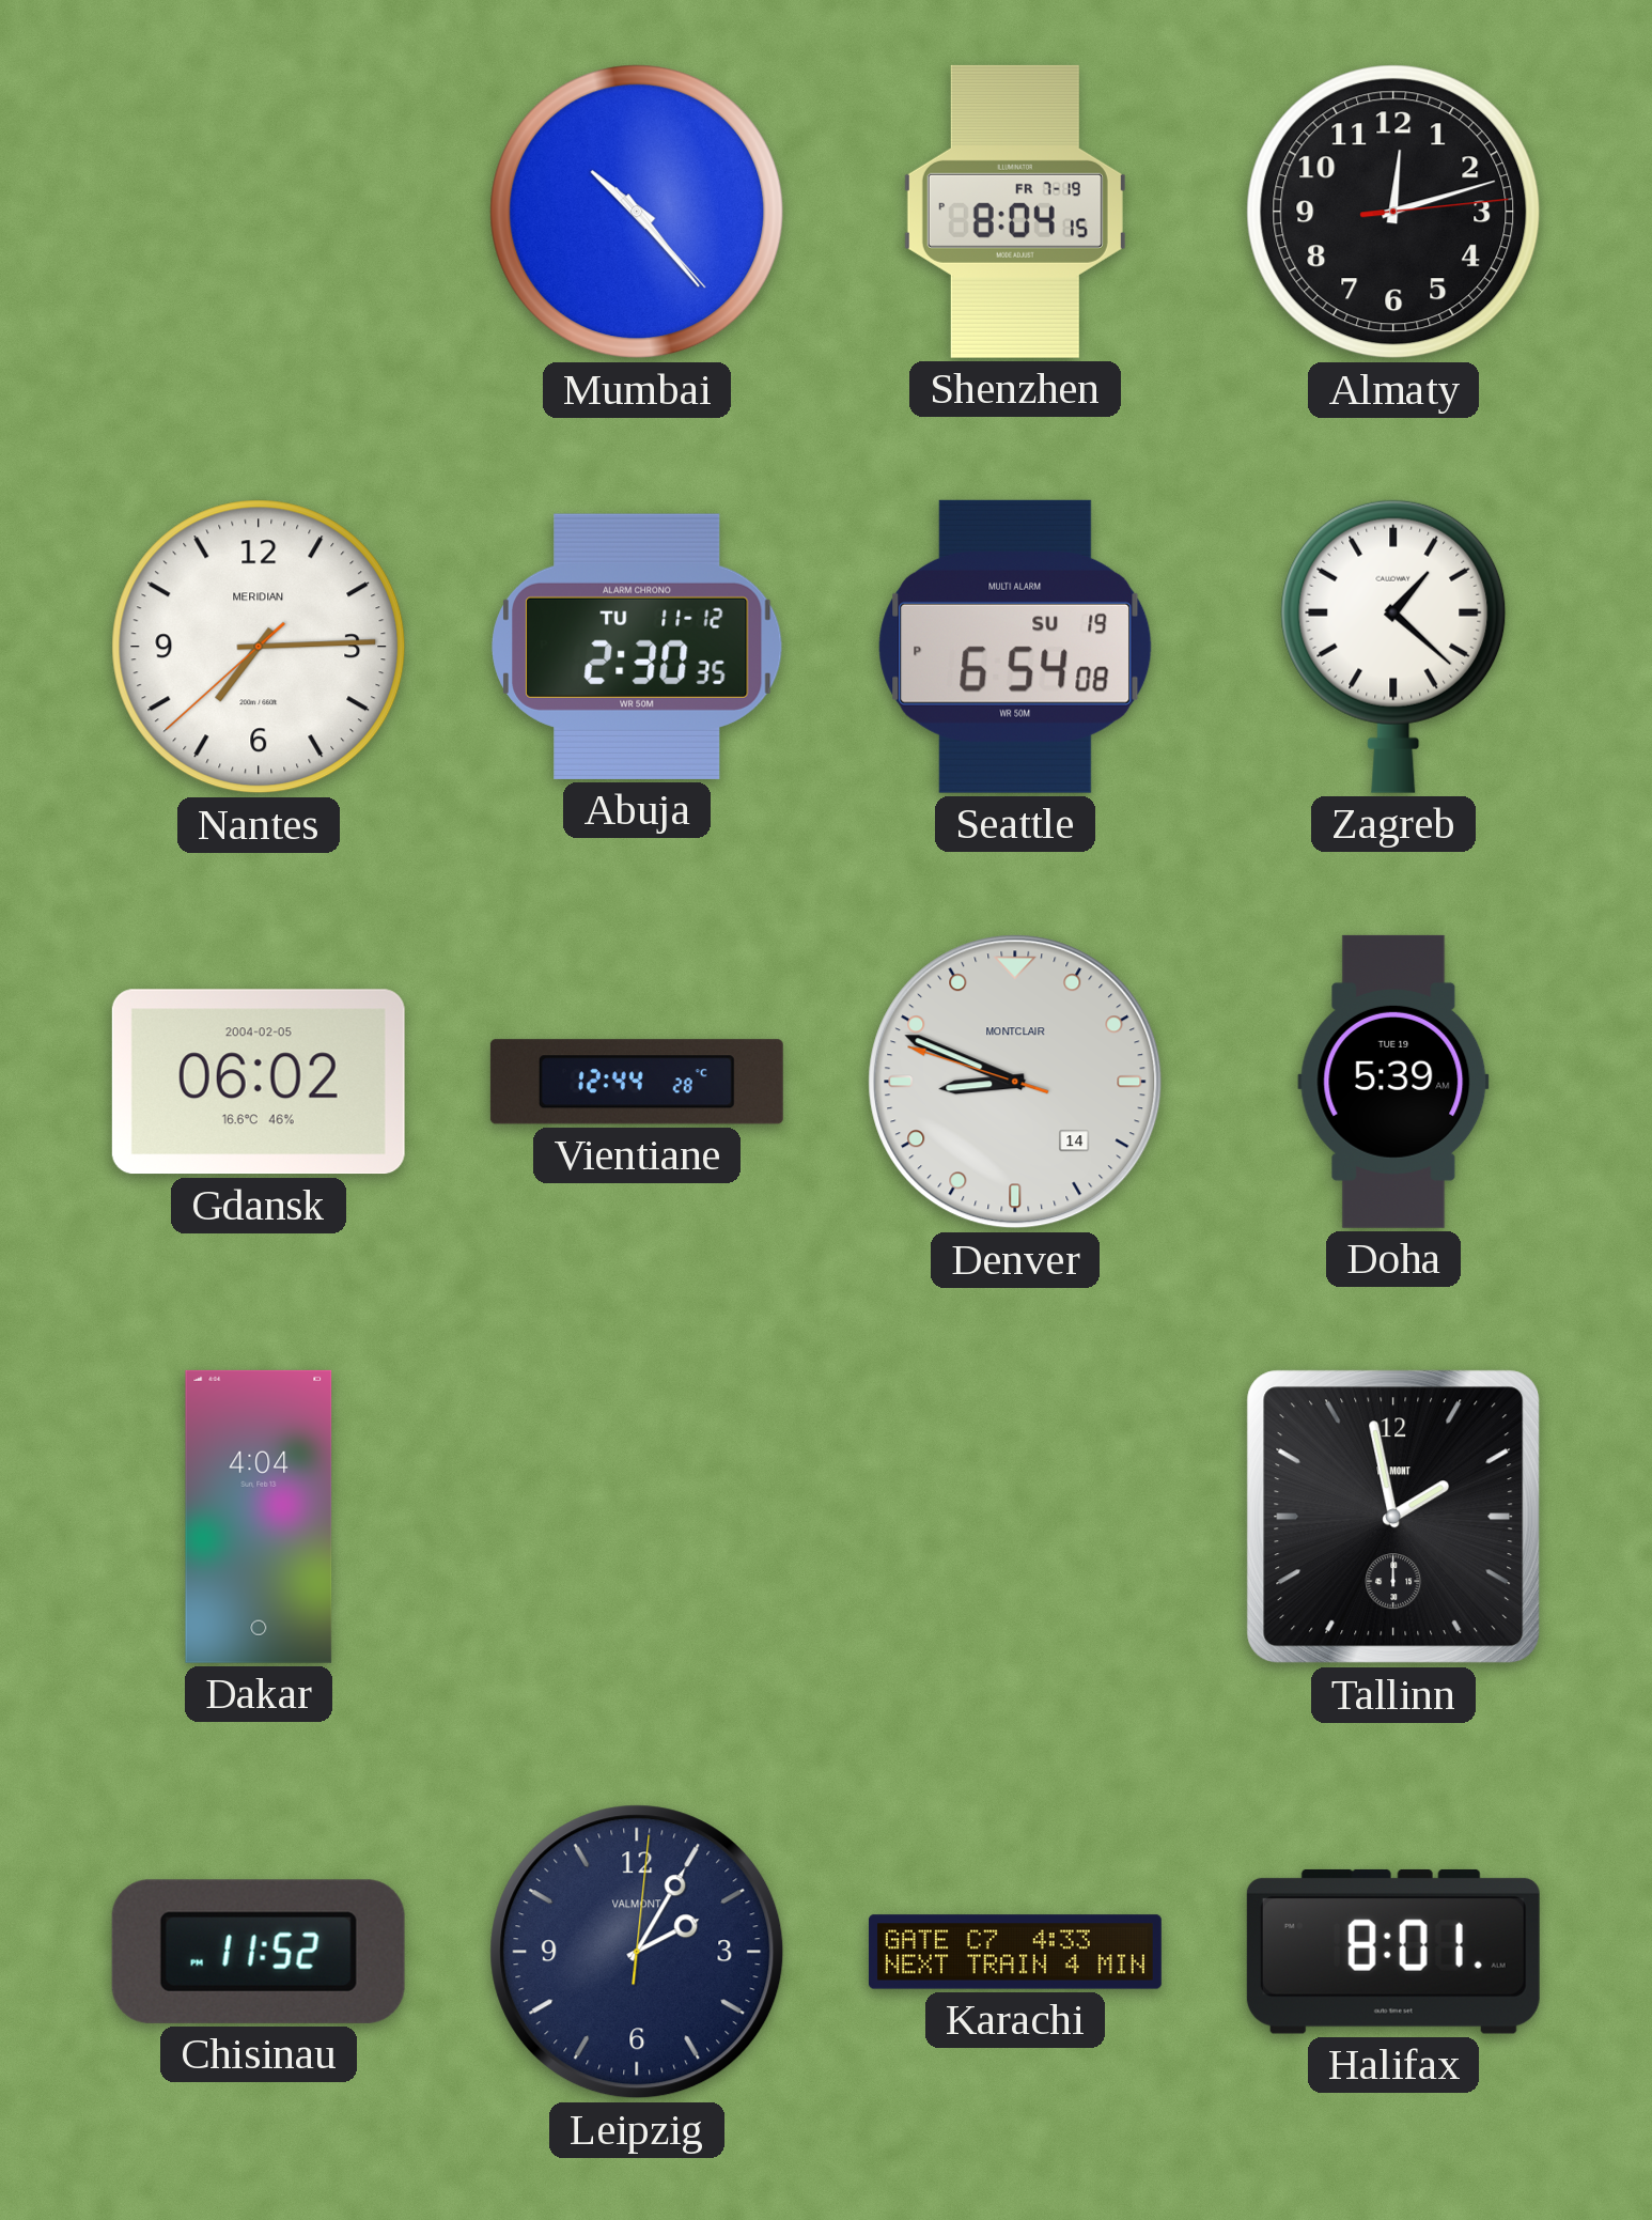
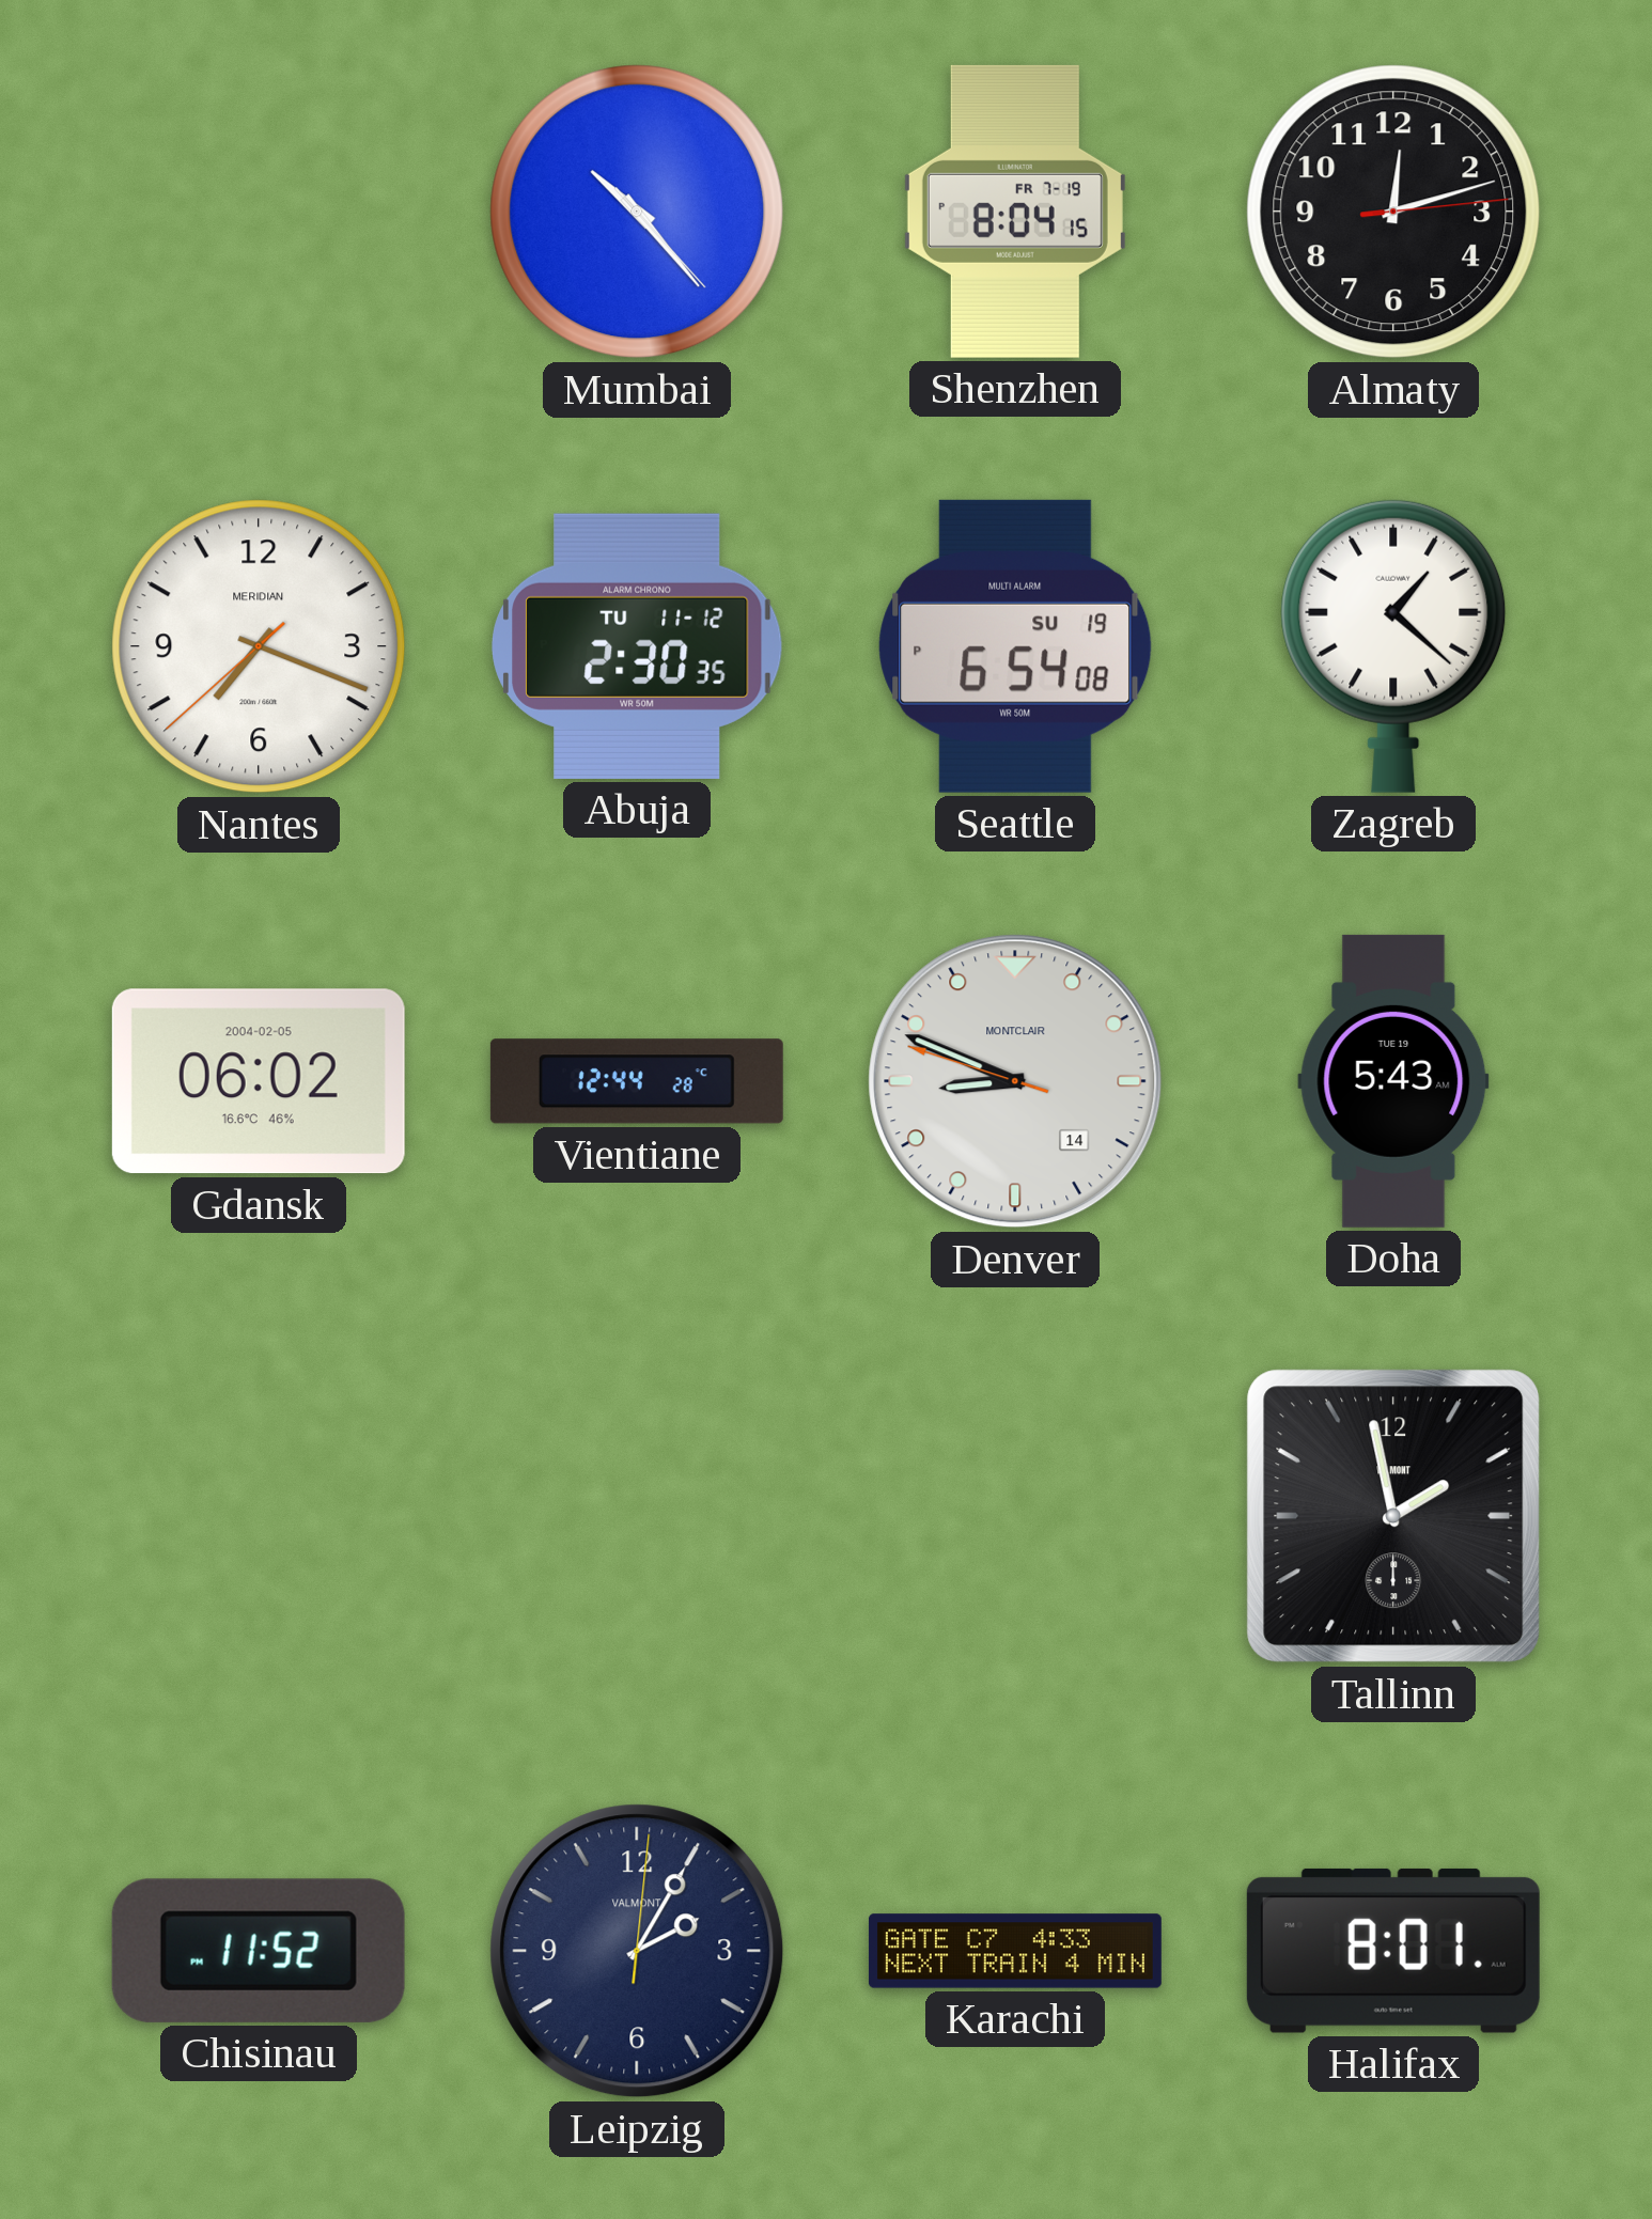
Nantes: 7:14 -> 7:18
Doha: 5:39 -> 5:43
Dakar: 4:04 -> none
